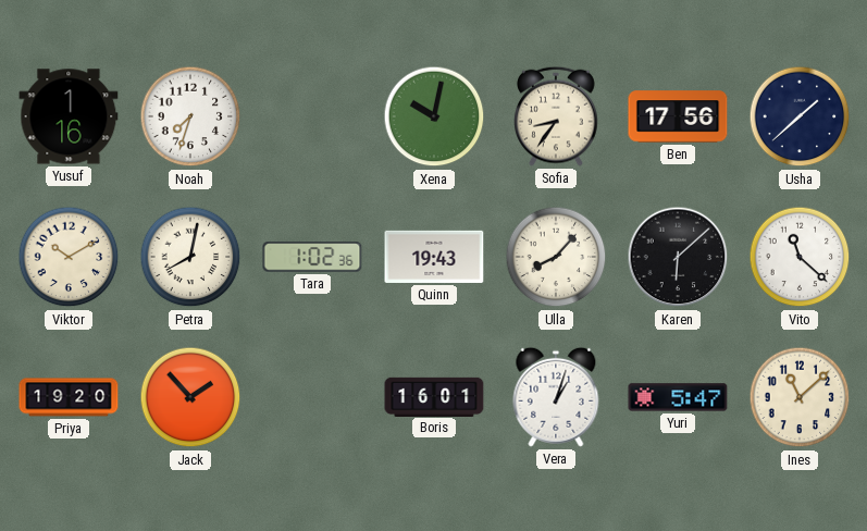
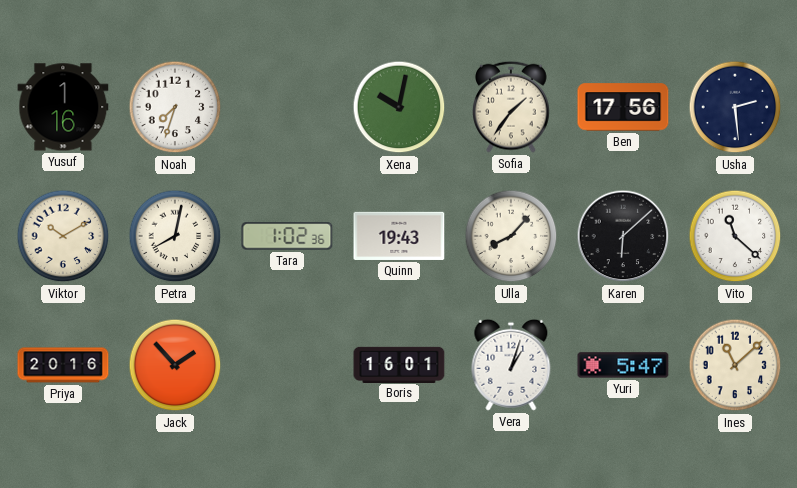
Sofia: 8:36 -> 1:36
Usha: 1:38 -> 2:29
Priya: 19:20 -> 20:16
